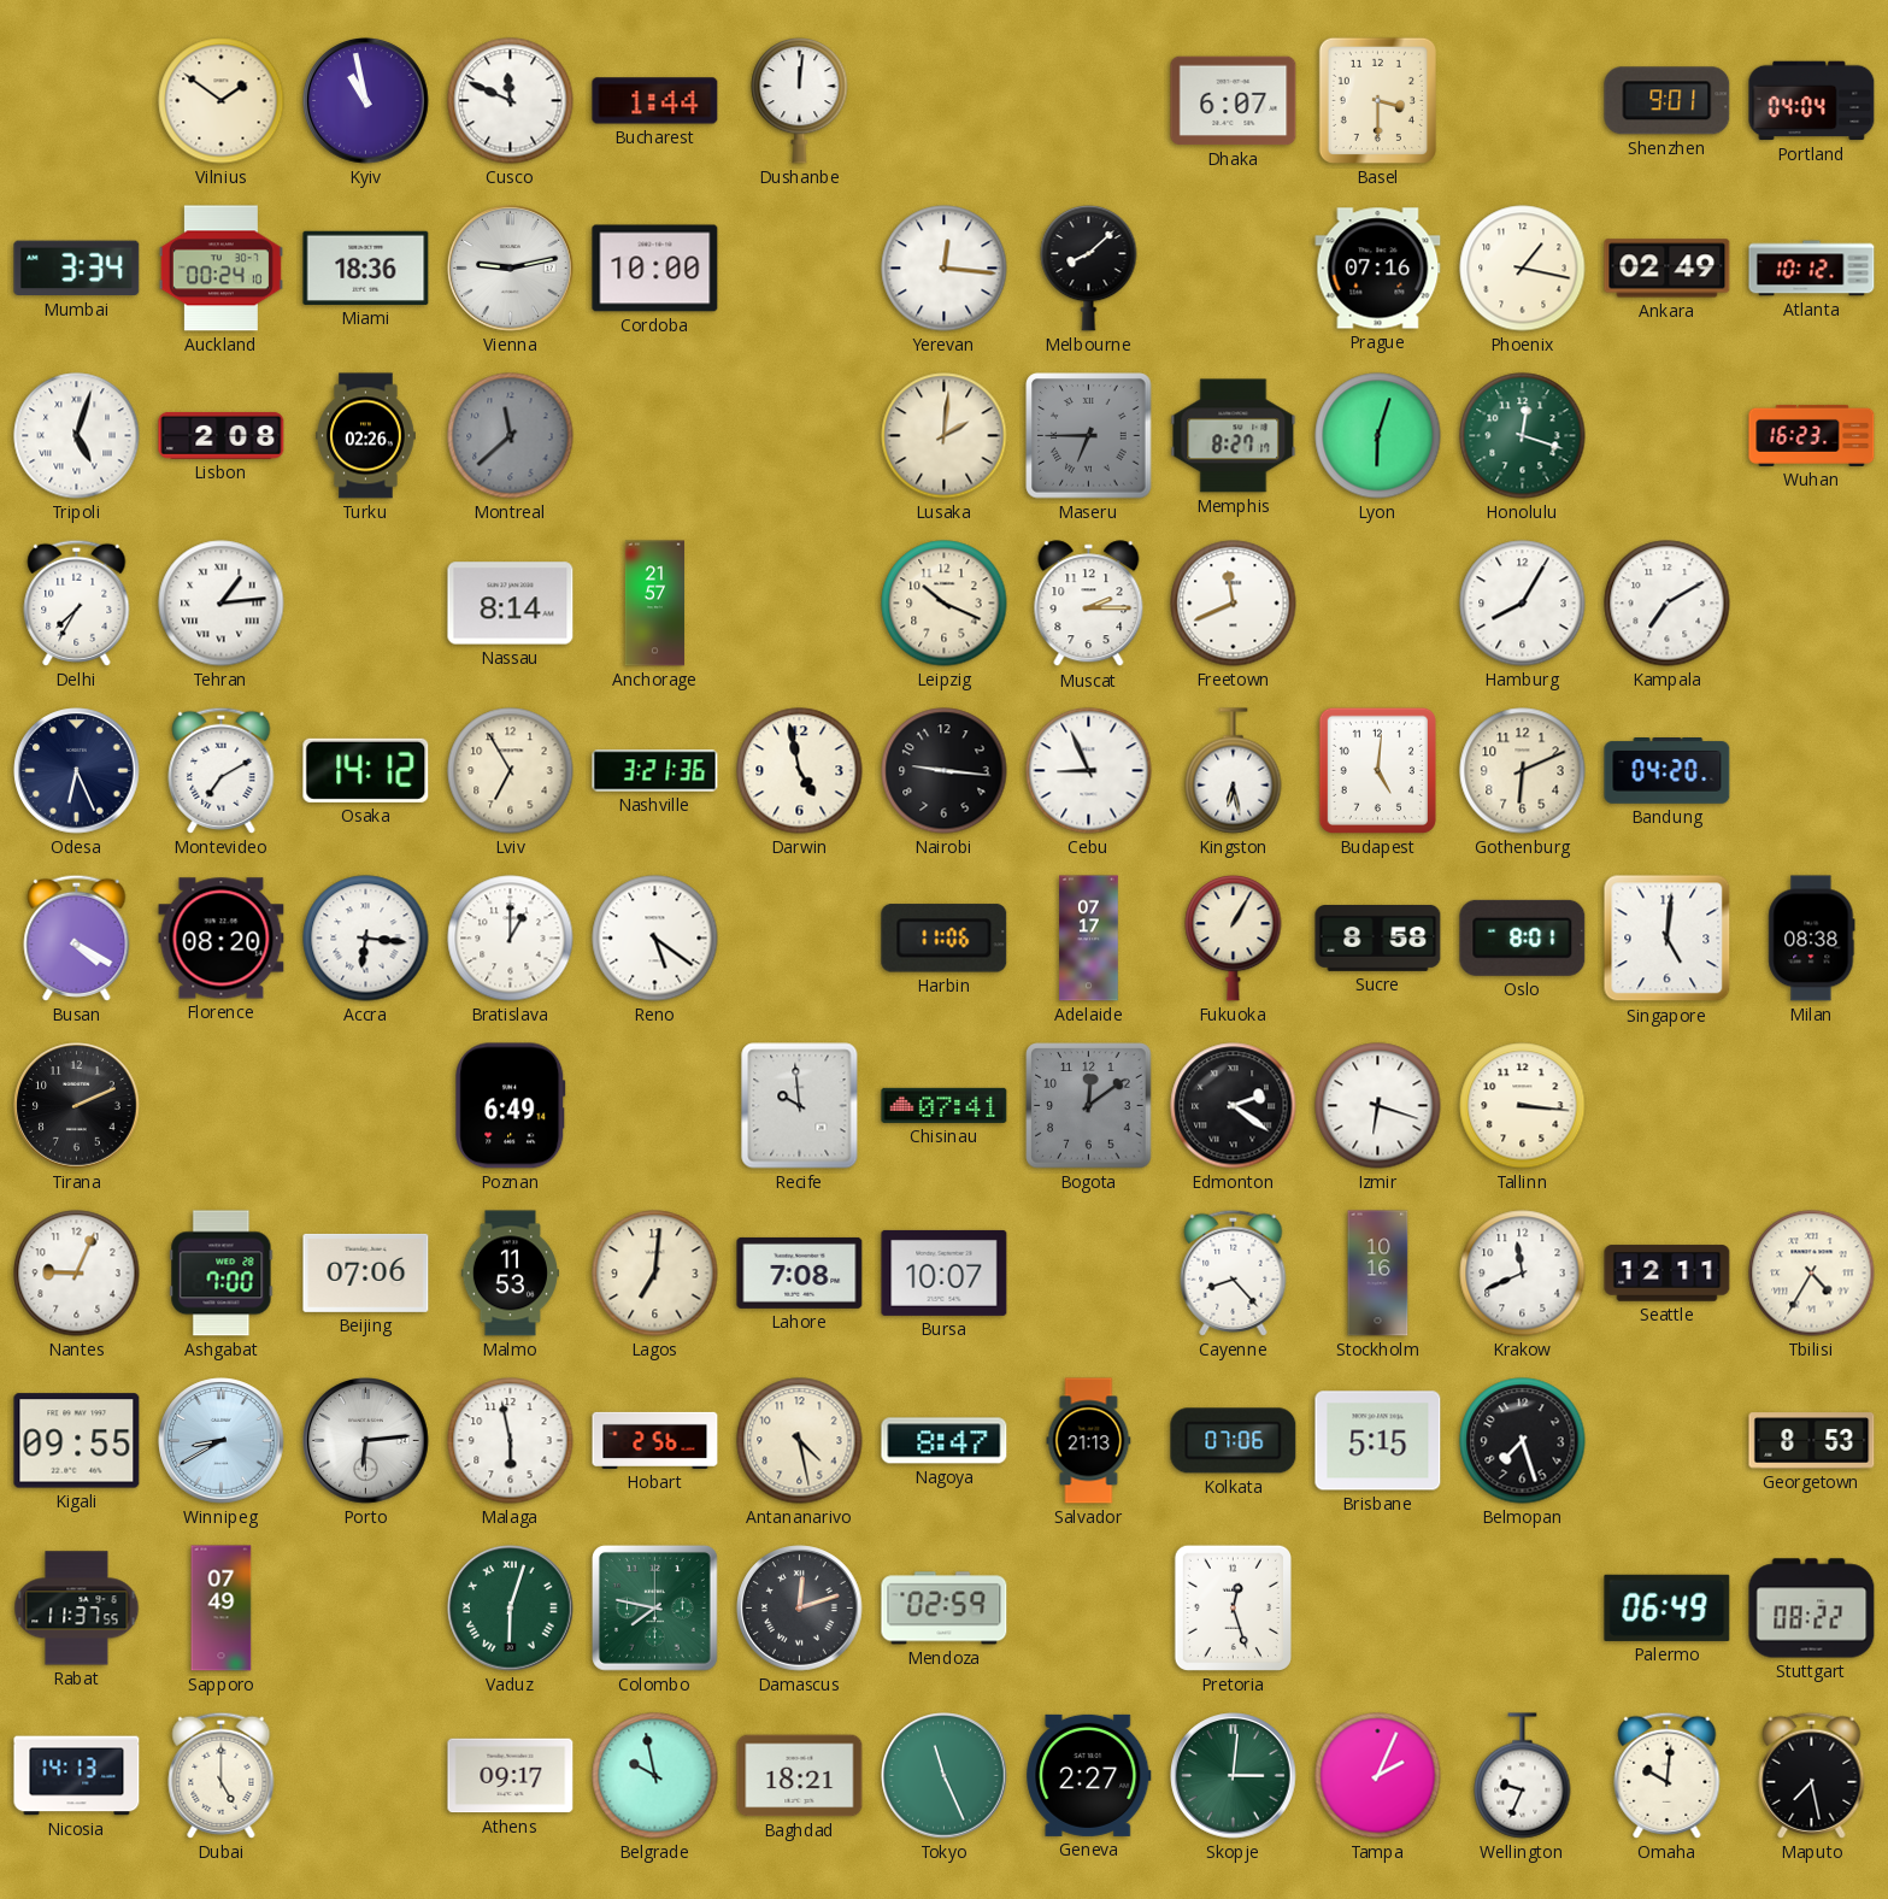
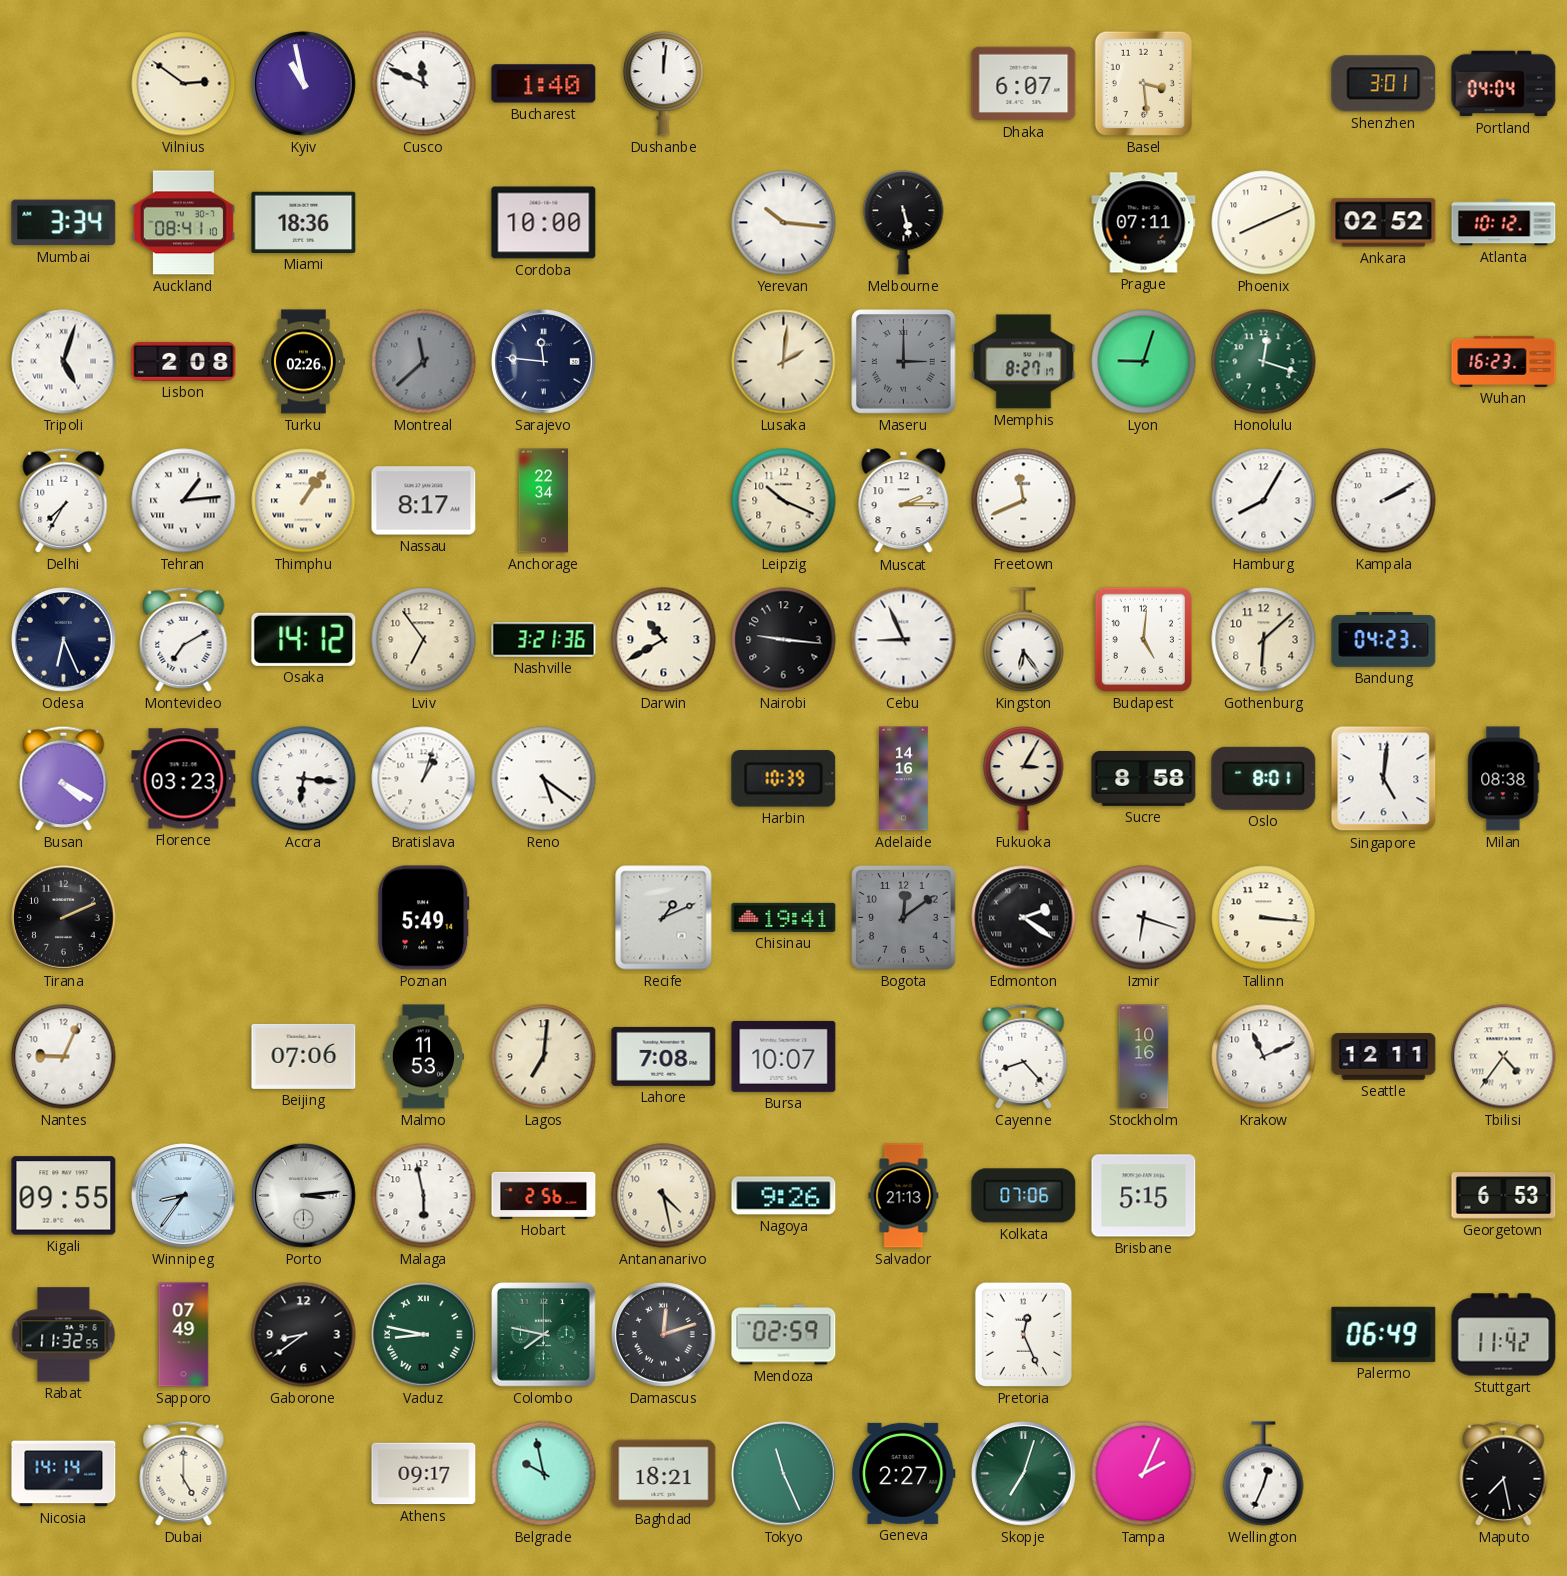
Vilnius: 1:51 -> 2:51
Bucharest: 1:44 -> 1:40
Basel: 3:30 -> 3:29
Shenzhen: 9:01 -> 3:01
Auckland: 00:24 -> 08:41
Vienna: 9:13 -> none
Yerevan: 12:16 -> 10:16
Melbourne: 8:08 -> 5:28
Prague: 07:16 -> 07:11
Phoenix: 1:17 -> 8:11
Ankara: 02:49 -> 02:52
Sarajevo: none -> 11:46
Maseru: 6:45 -> 3:00
Lyon: 6:03 -> 9:03
Thimphu: none -> 1:06
Nassau: 8:14 -> 8:17
Anchorage: 21:57 -> 22:34
Kampala: 7:10 -> 2:10
Lviv: 6:55 -> 6:54
Darwin: 4:58 -> 10:40
Kingston: 6:28 -> 6:24
Gothenburg: 6:11 -> 6:08
Bandung: 04:20 -> 04:23
Florence: 08:20 -> 03:23
Bratislava: 1:00 -> 1:03
Harbin: 11:06 -> 10:39
Adelaide: 07:17 -> 14:16
Fukuoka: 1:05 -> 3:05
Poznan: 6:49 -> 5:49
Recife: 9:59 -> 1:11
Chisinau: 07:41 -> 19:41
Ashgabat: 7:00 -> none
Krakow: 11:41 -> 11:11
Tbilisi: 4:35 -> 4:36
Winnipeg: 8:40 -> 8:36
Porto: 6:14 -> 3:14
Nagoya: 8:47 -> 9:26
Belmopan: 7:27 -> none
Georgetown: 8:53 -> 6:53
Rabat: 11:37 -> 11:32
Gaborone: none -> 8:39
Vaduz: 6:03 -> 8:47
Pretoria: 12:27 -> 12:26
Stuttgart: 08:22 -> 11:42
Nicosia: 14:13 -> 14:14
Skopje: 3:01 -> 7:03
Wellington: 9:34 -> 12:34
Omaha: 10:01 -> none
